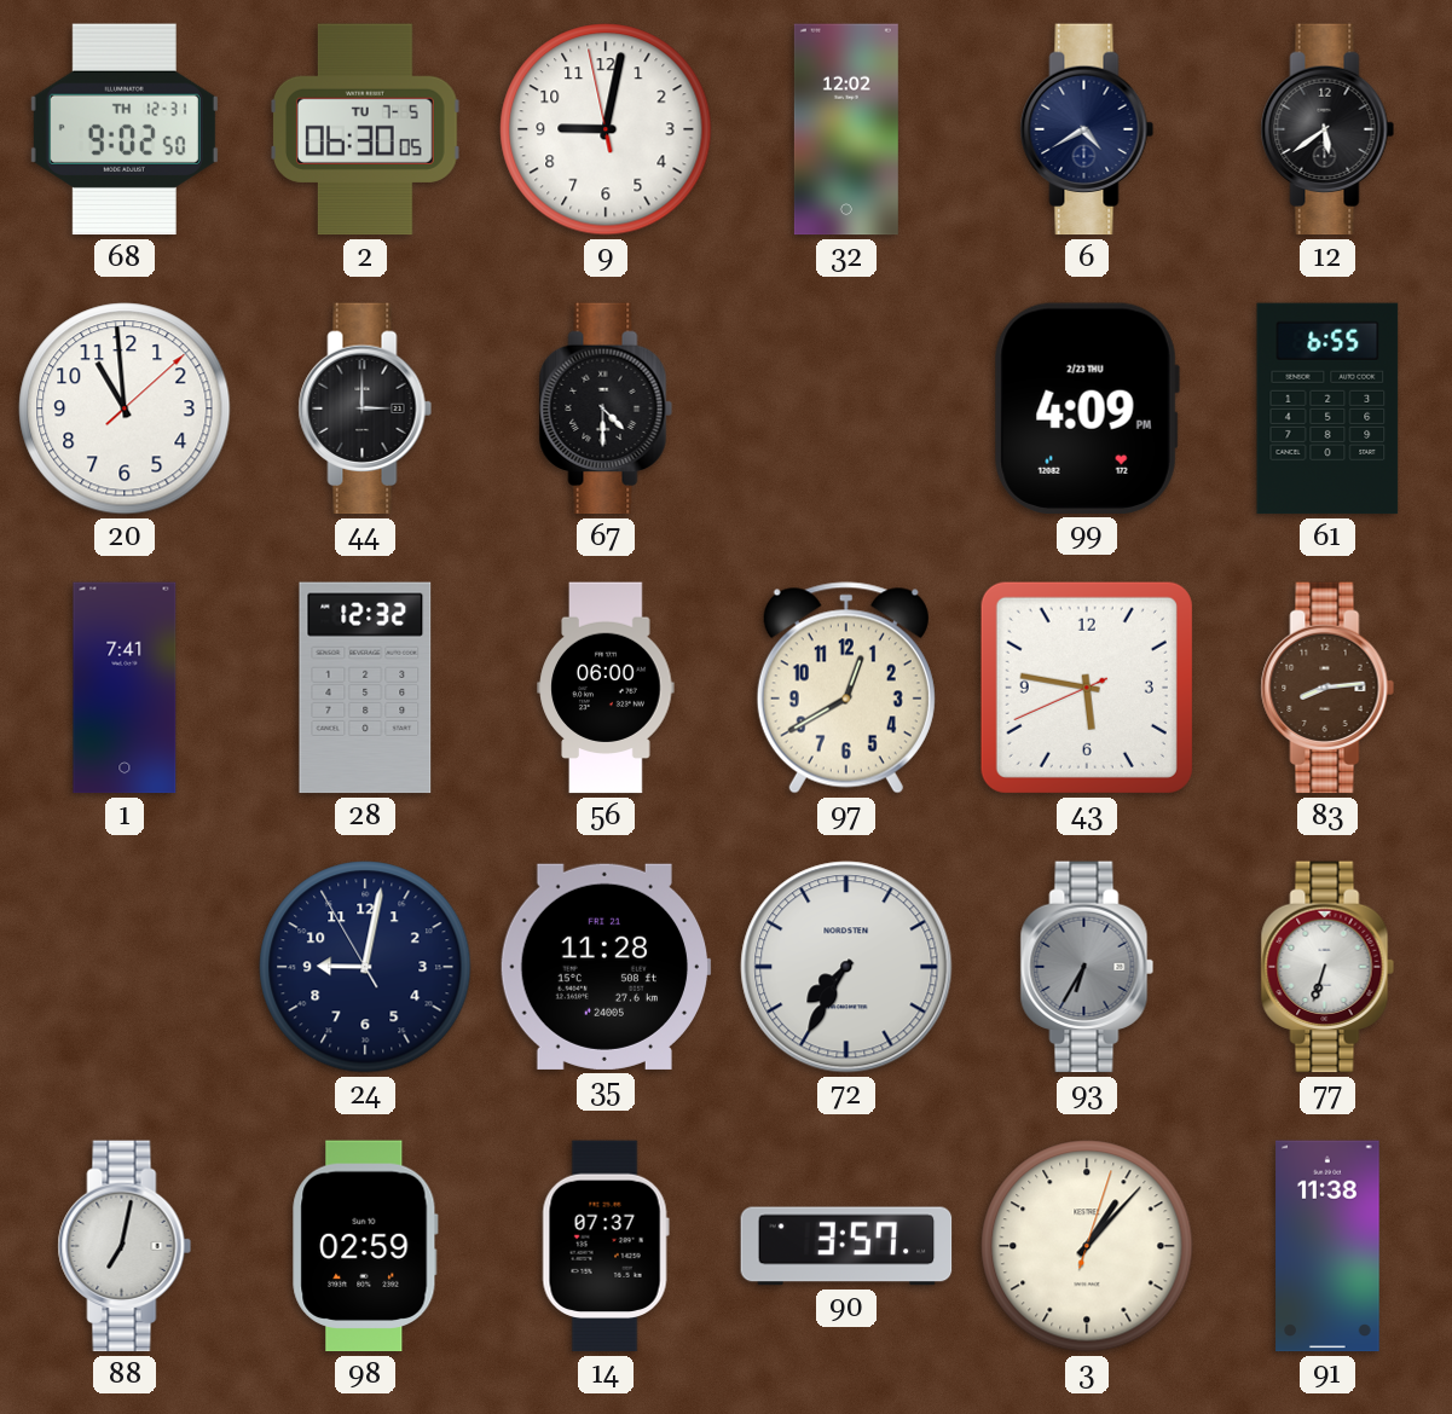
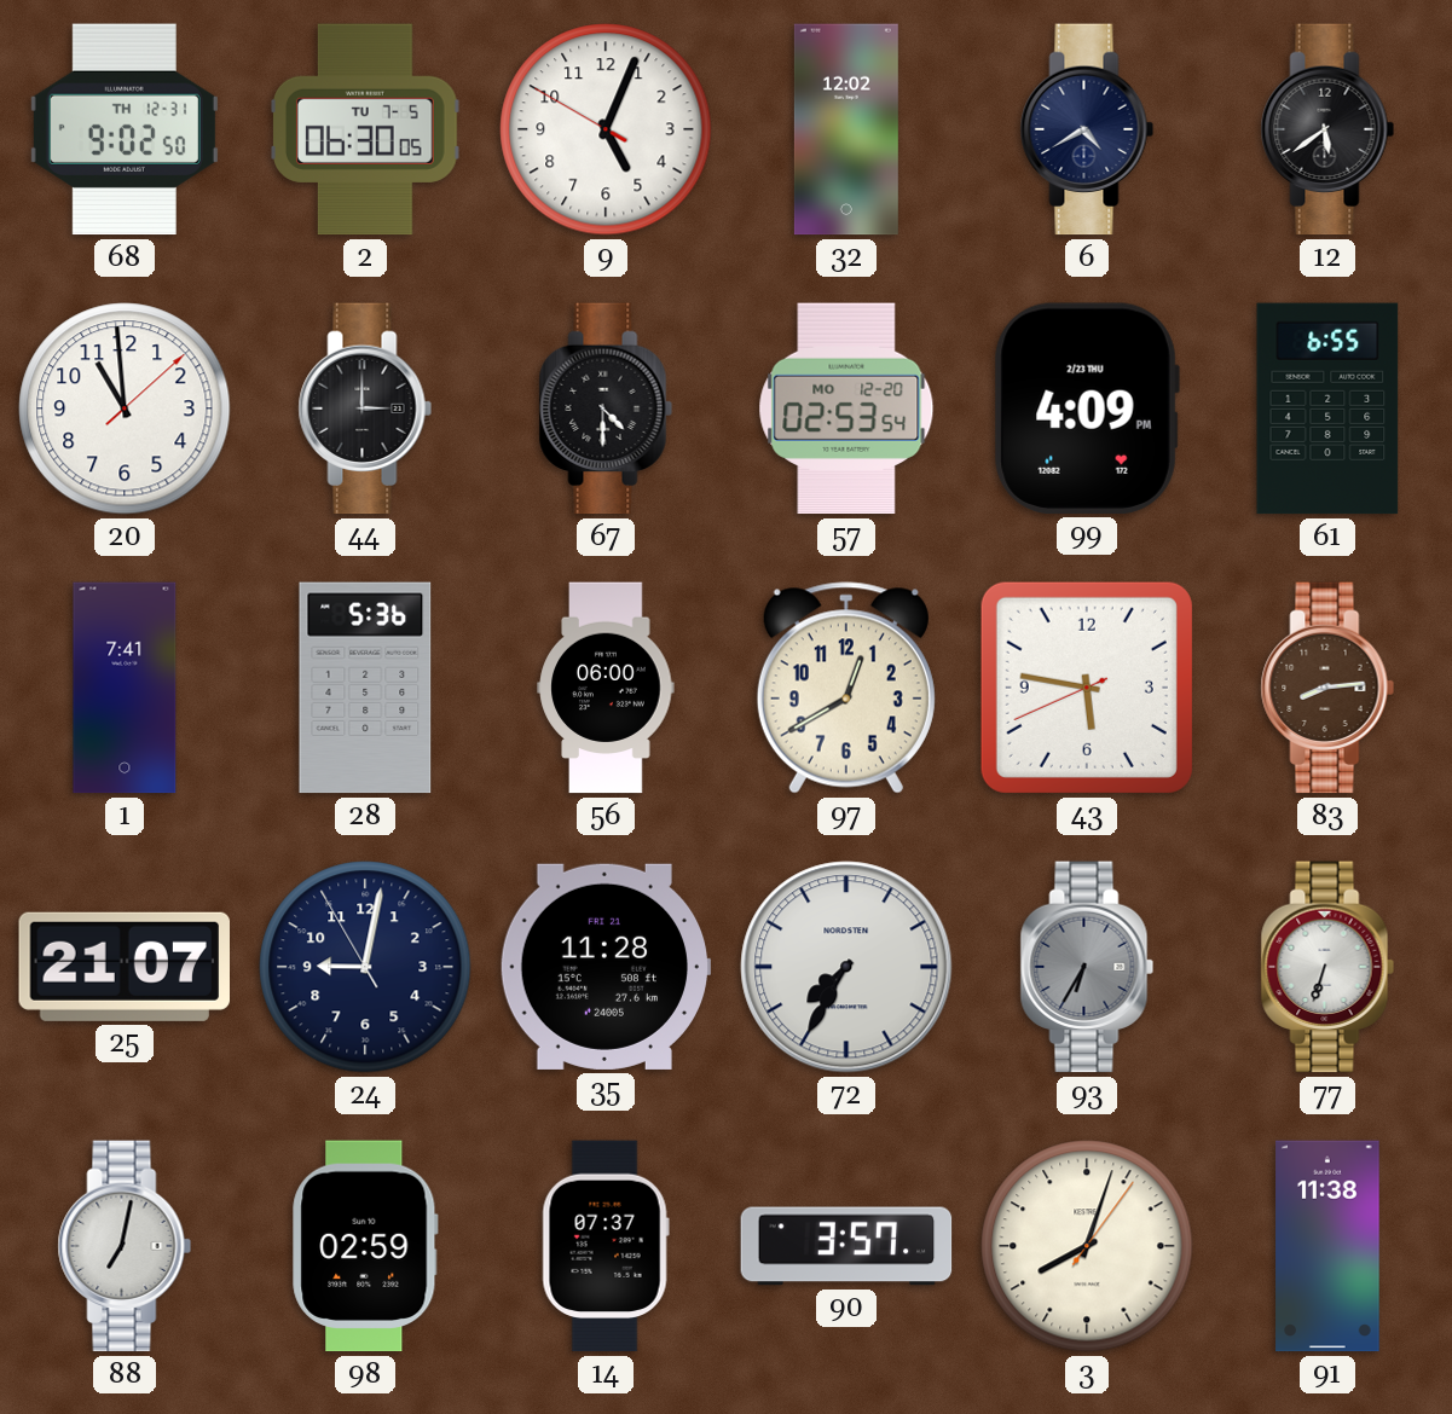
9: 9:01 -> 5:03
57: none -> 02:53
28: 12:32 -> 5:36
25: none -> 21:07
3: 1:07 -> 8:03
